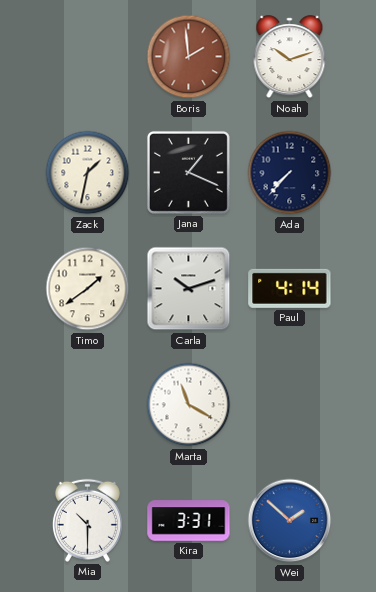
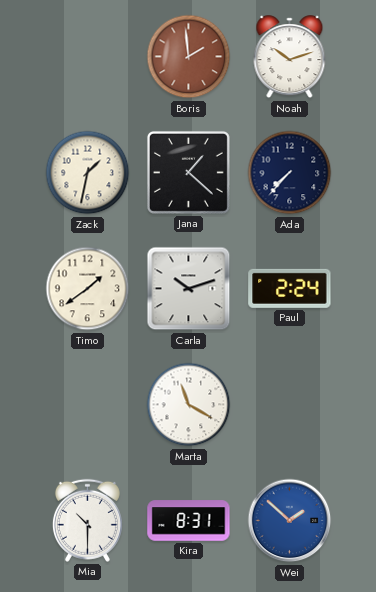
Jana: 1:19 -> 1:22
Paul: 4:14 -> 2:24
Kira: 3:31 -> 8:31
